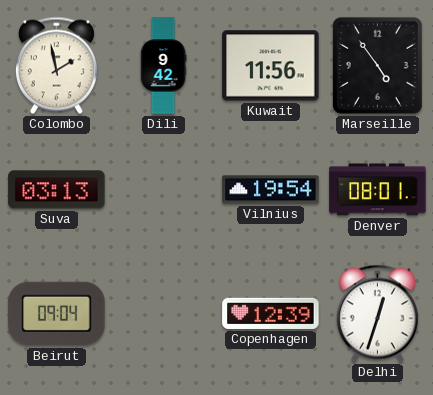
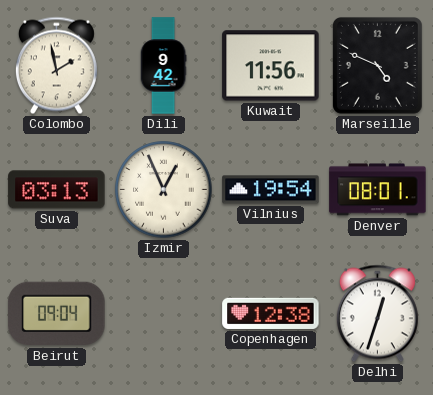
Marseille: 4:54 -> 4:49
Izmir: none -> 12:56
Copenhagen: 12:39 -> 12:38
